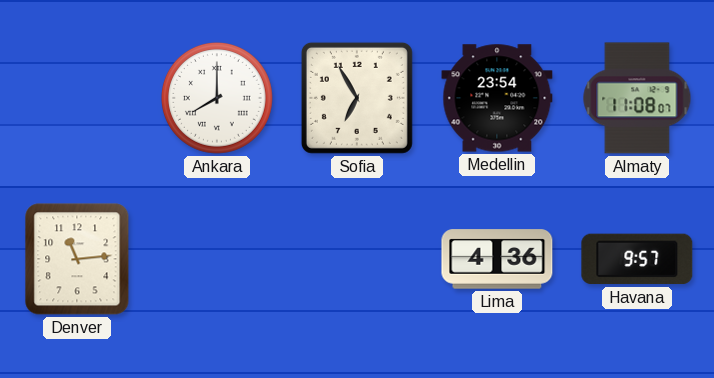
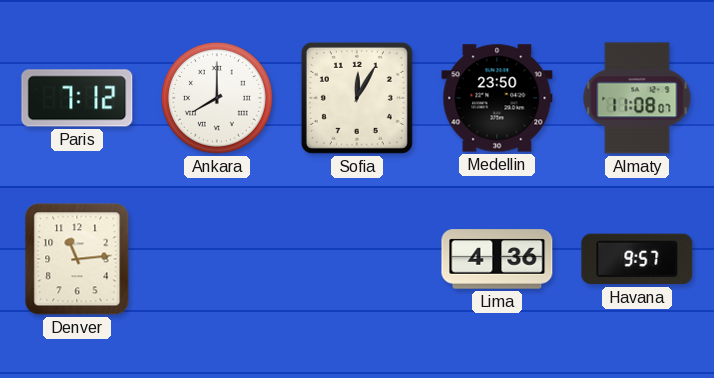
Paris: none -> 7:12
Sofia: 6:55 -> 12:05
Medellin: 23:54 -> 23:50
